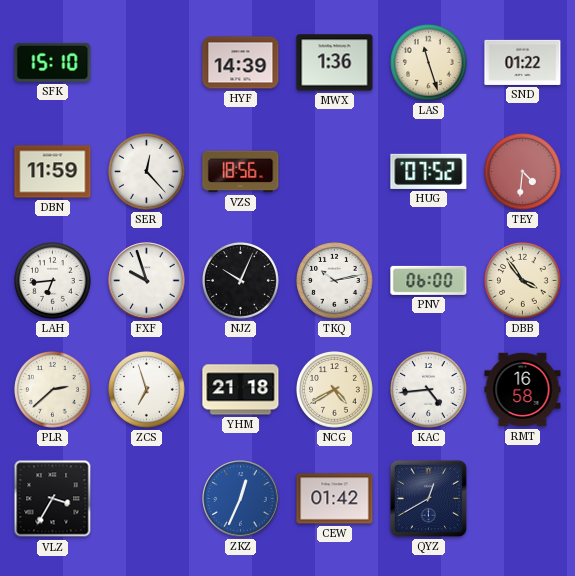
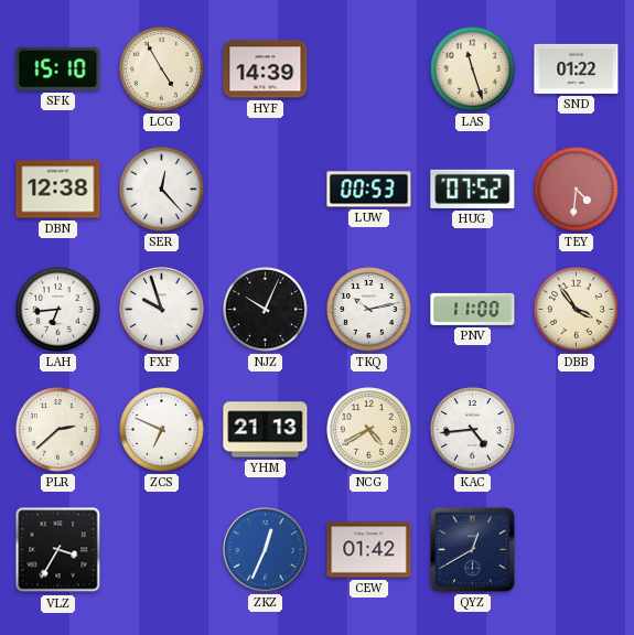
LCG: none -> 4:55
MWX: 1:36 -> none
DBN: 11:59 -> 12:38
VZS: 18:56 -> none
LUW: none -> 00:53
PNV: 06:00 -> 11:00
ZCS: 6:57 -> 6:49
YHM: 21:18 -> 21:13
RMT: 16:58 -> none
